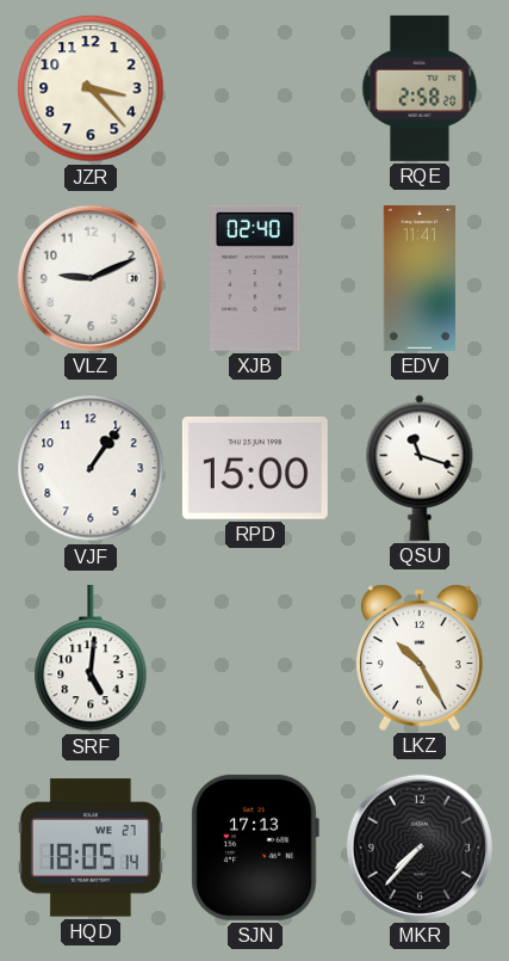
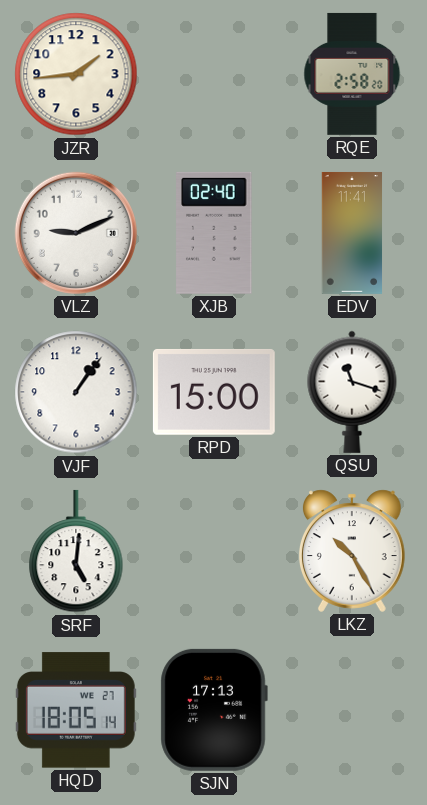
JZR: 3:23 -> 1:44
MKR: 7:37 -> none
